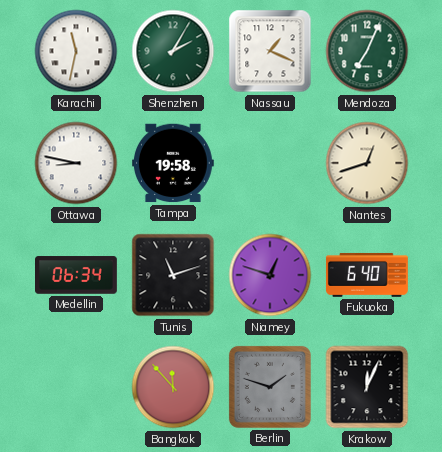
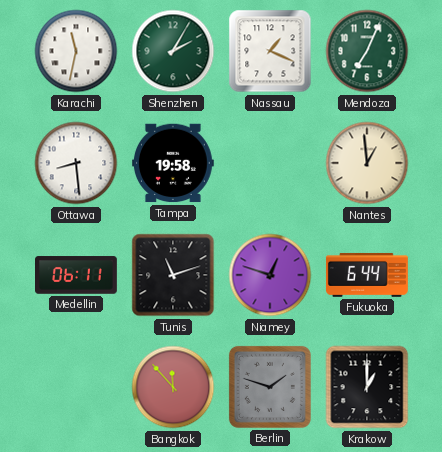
Ottawa: 8:47 -> 8:29
Nantes: 12:42 -> 12:59
Medellin: 06:34 -> 06:11
Fukuoka: 6:40 -> 6:44
Krakow: 12:04 -> 1:00
